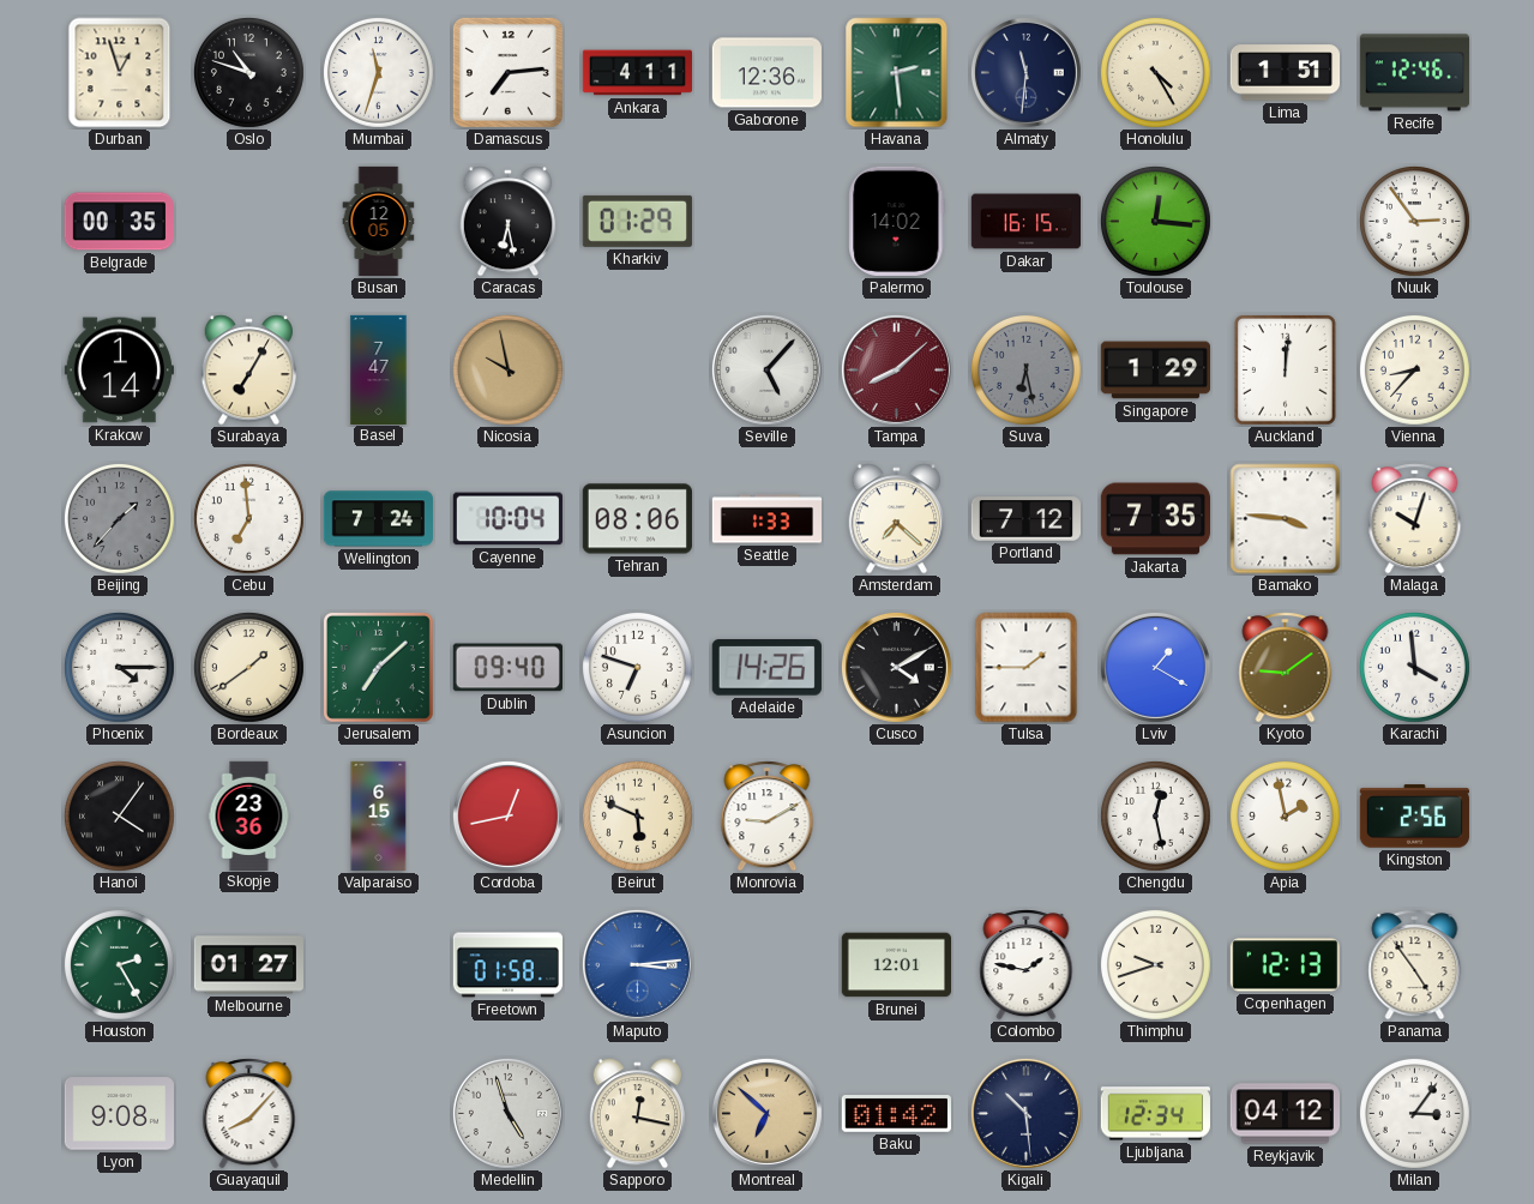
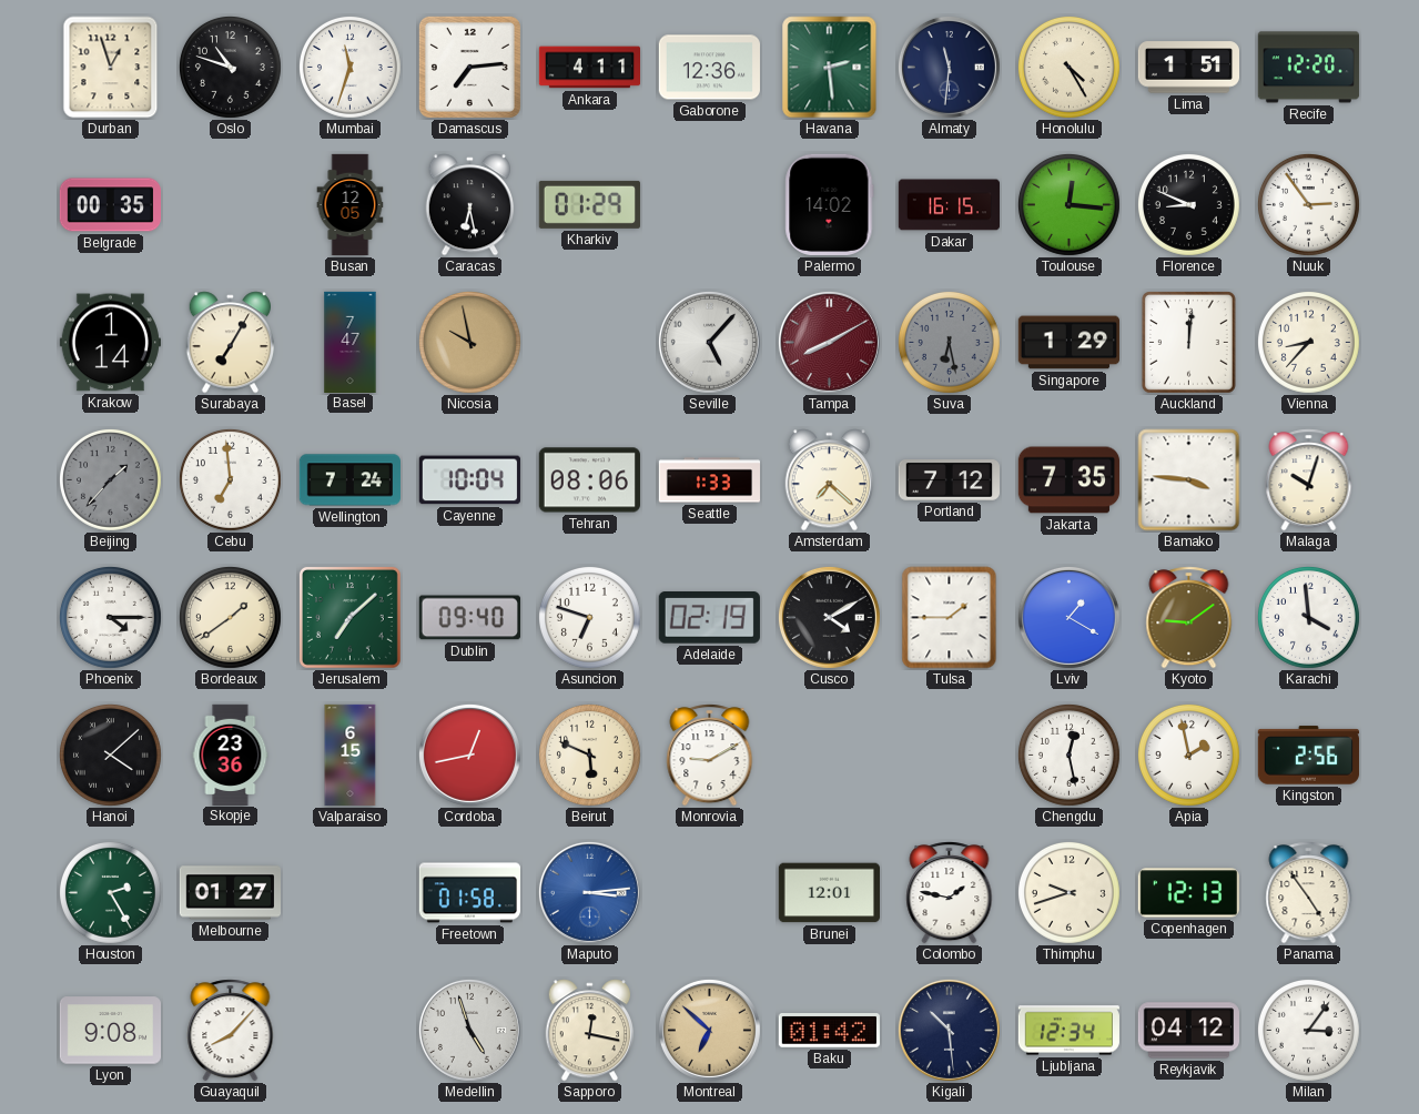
Recife: 12:46 -> 12:20
Florence: none -> 8:49
Tampa: 8:08 -> 8:10
Adelaide: 14:26 -> 02:19
Hanoi: 4:06 -> 4:08
